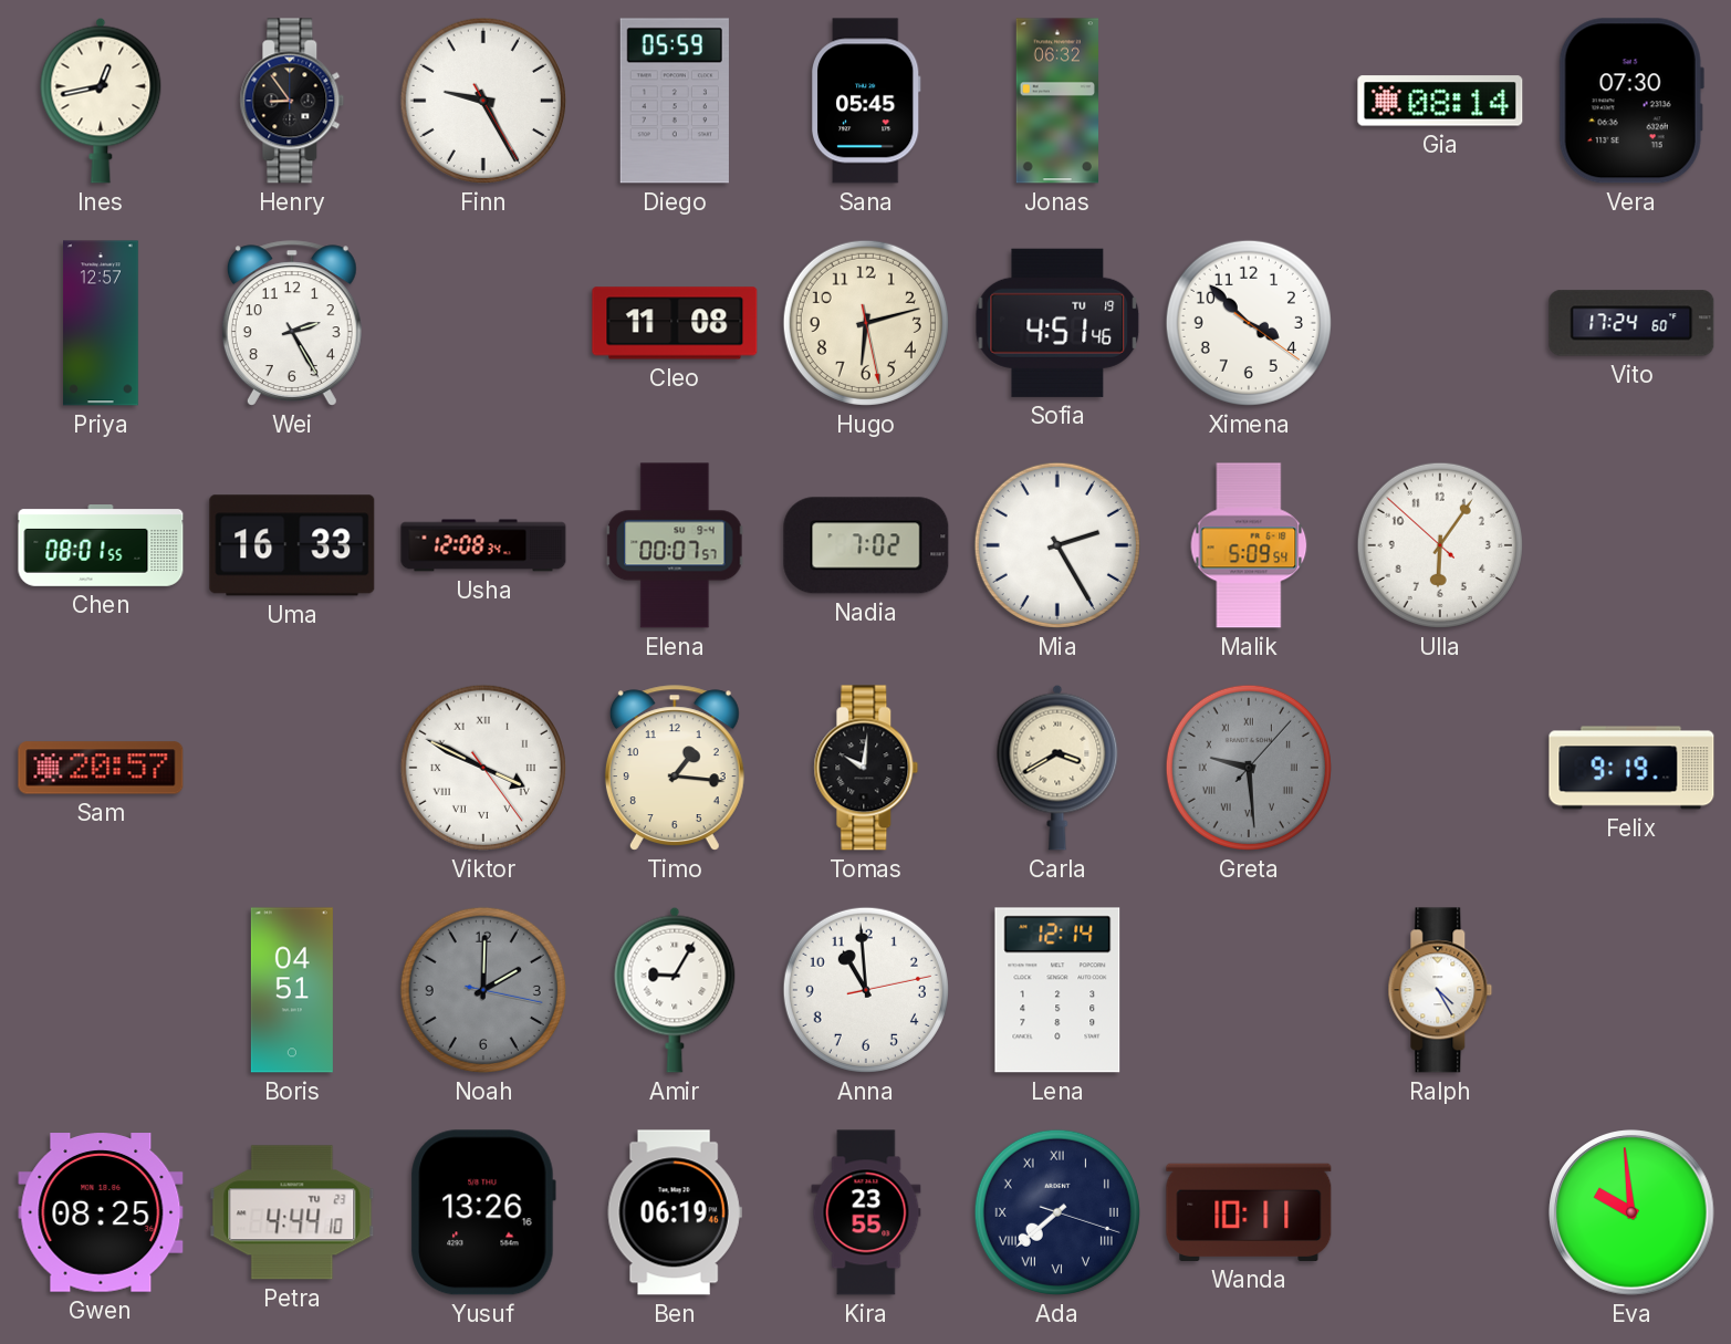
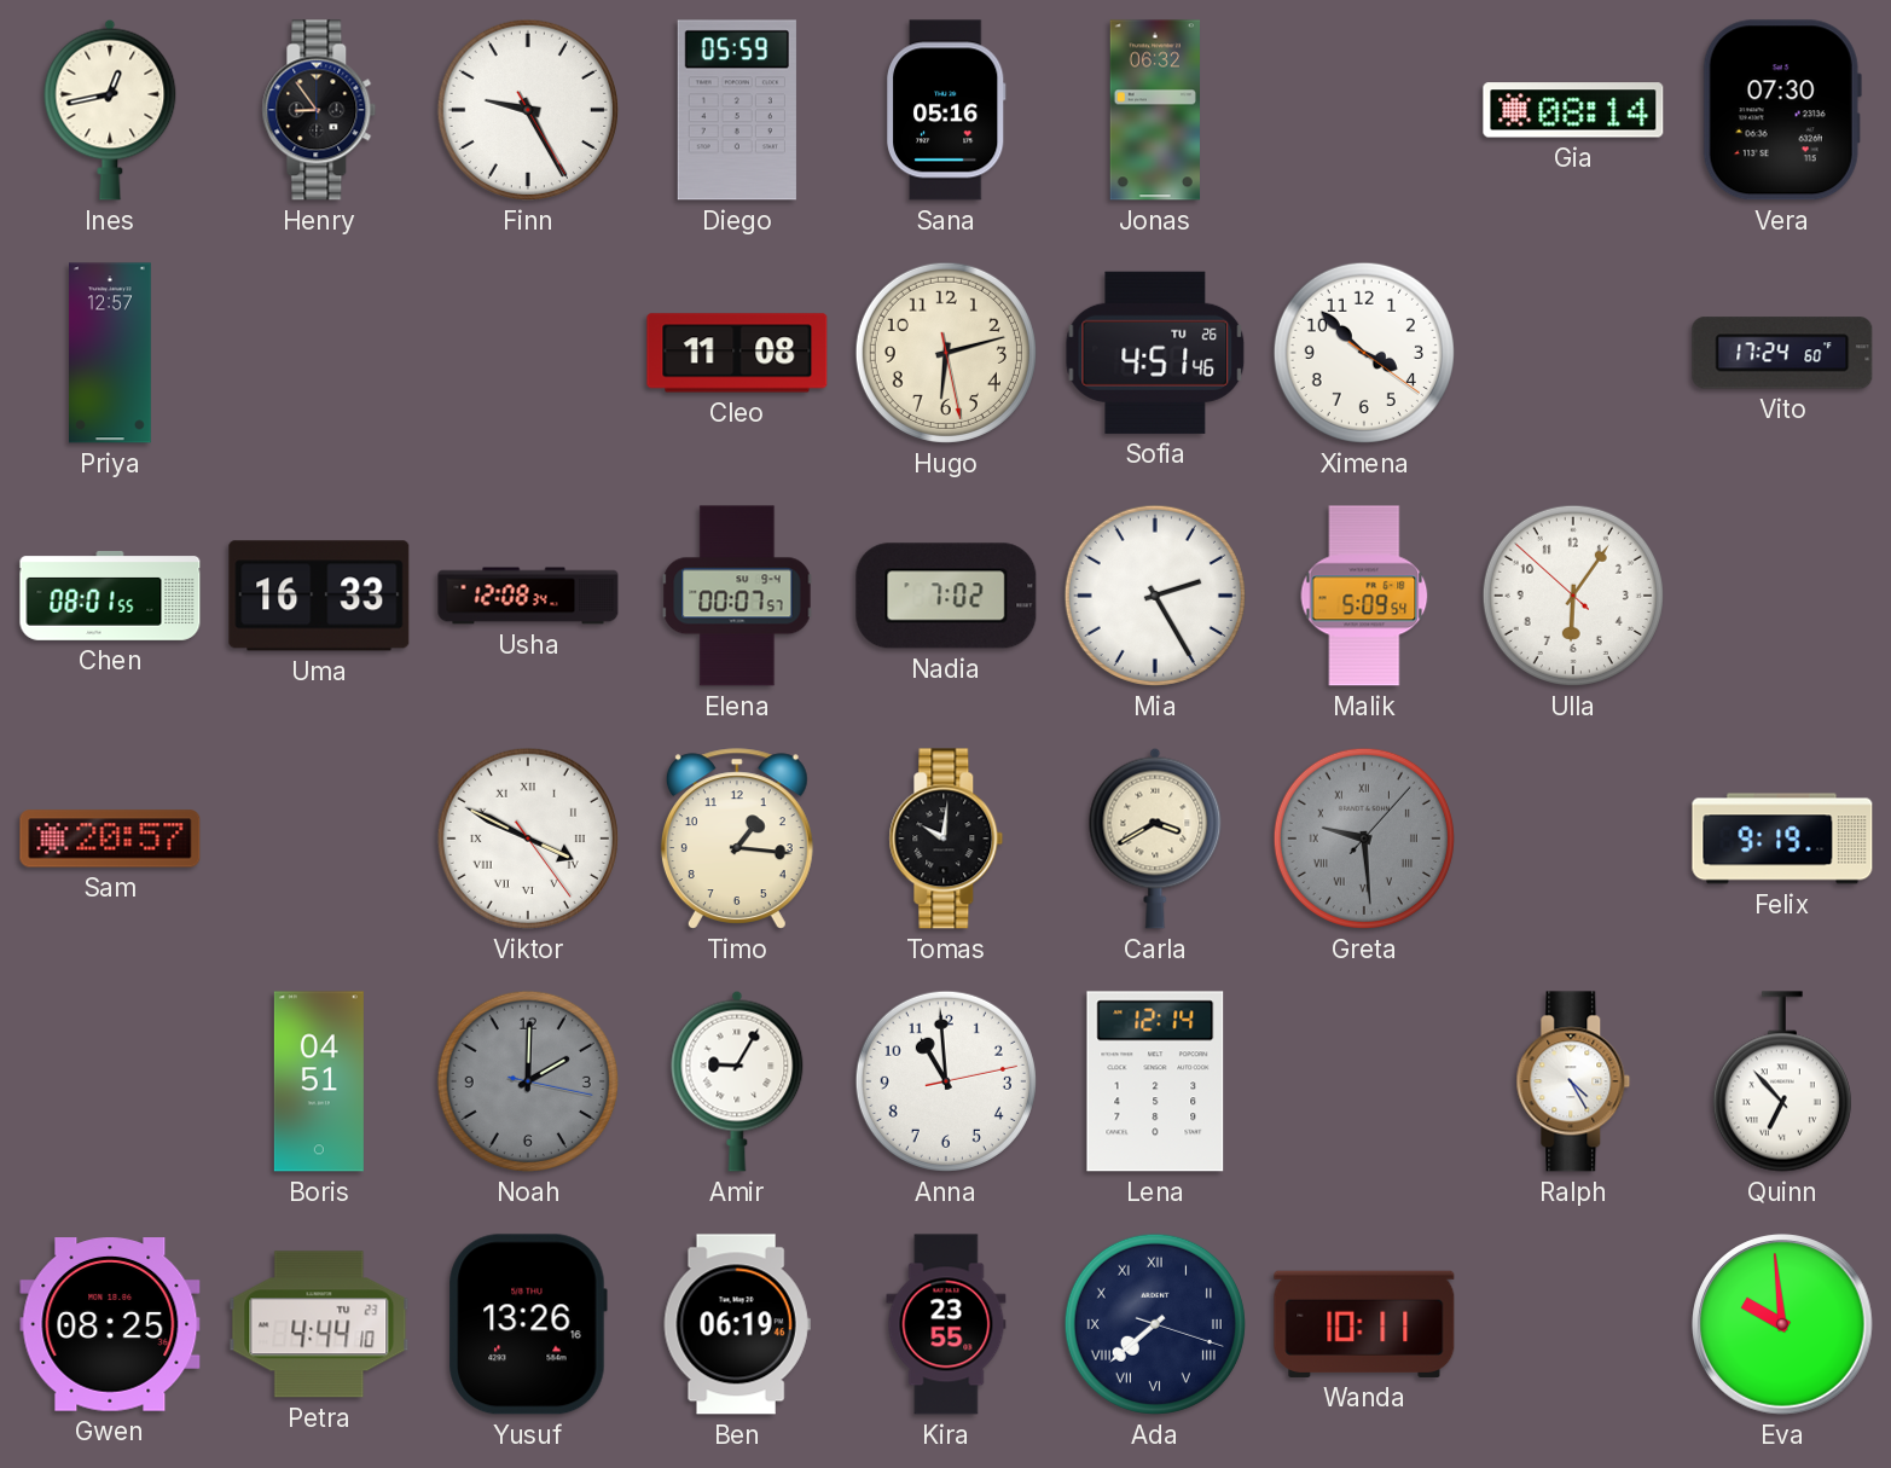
Sana: 05:45 -> 05:16
Wei: 2:25 -> none
Sofia date: TU 19 -> TU 26
Quinn: none -> 6:53
